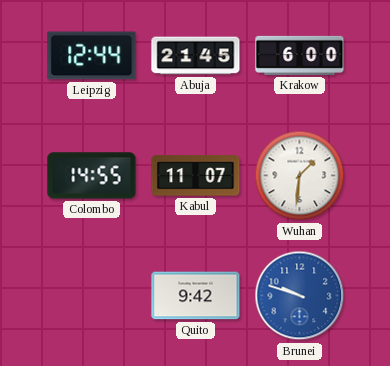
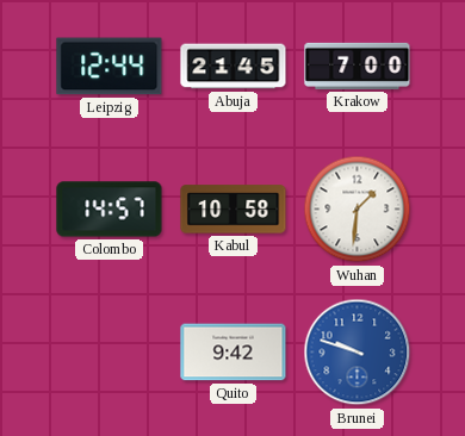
Krakow: 6:00 -> 7:00
Colombo: 14:55 -> 14:57
Kabul: 11:07 -> 10:58
